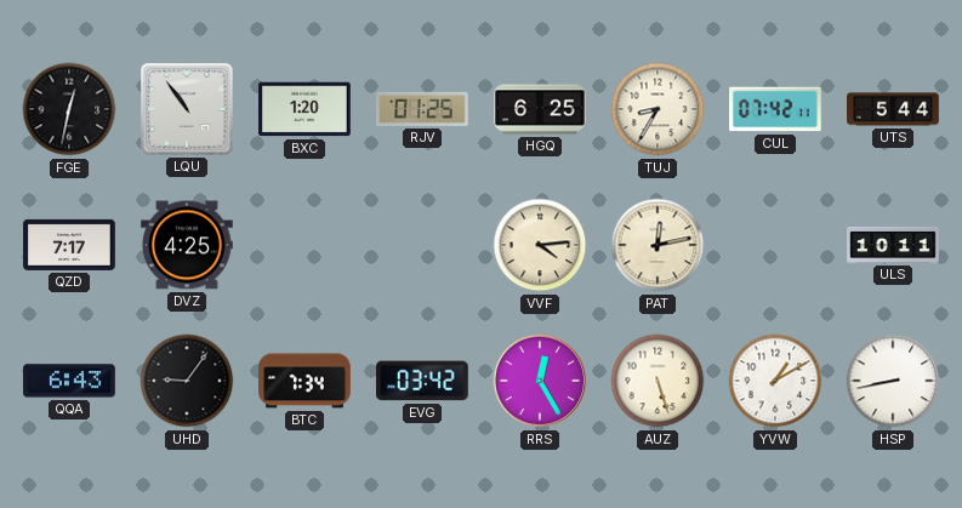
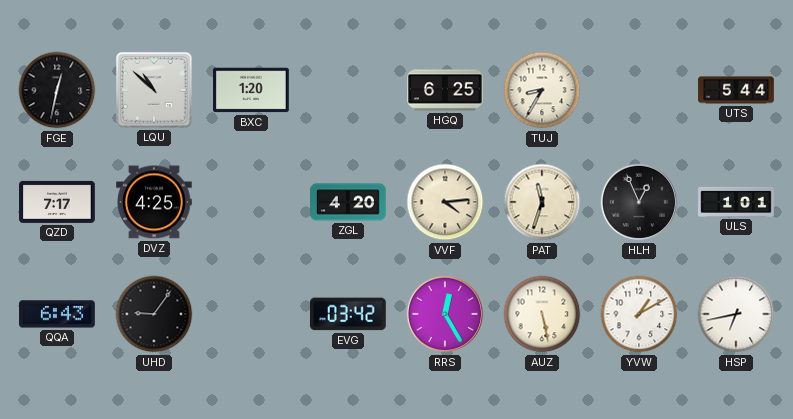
LQU: 10:54 -> 10:52
RJV: 01:25 -> none
CUL: 07:42 -> none
ZGL: none -> 4:20
PAT: 12:13 -> 11:33
HLH: none -> 12:56
ULS: 10:11 -> 1:01
BTC: 7:34 -> none
AUZ: 5:27 -> 5:28
HSP: 8:43 -> 6:43
